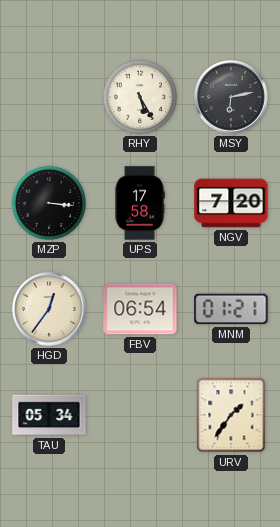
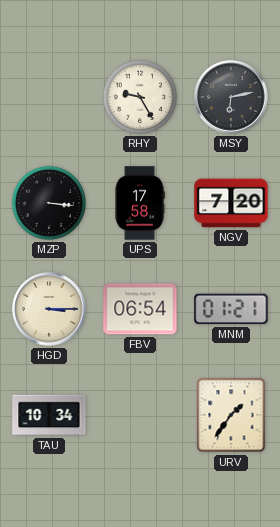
RHY: 5:25 -> 9:25
HGD: 12:36 -> 3:15
TAU: 05:34 -> 10:34
